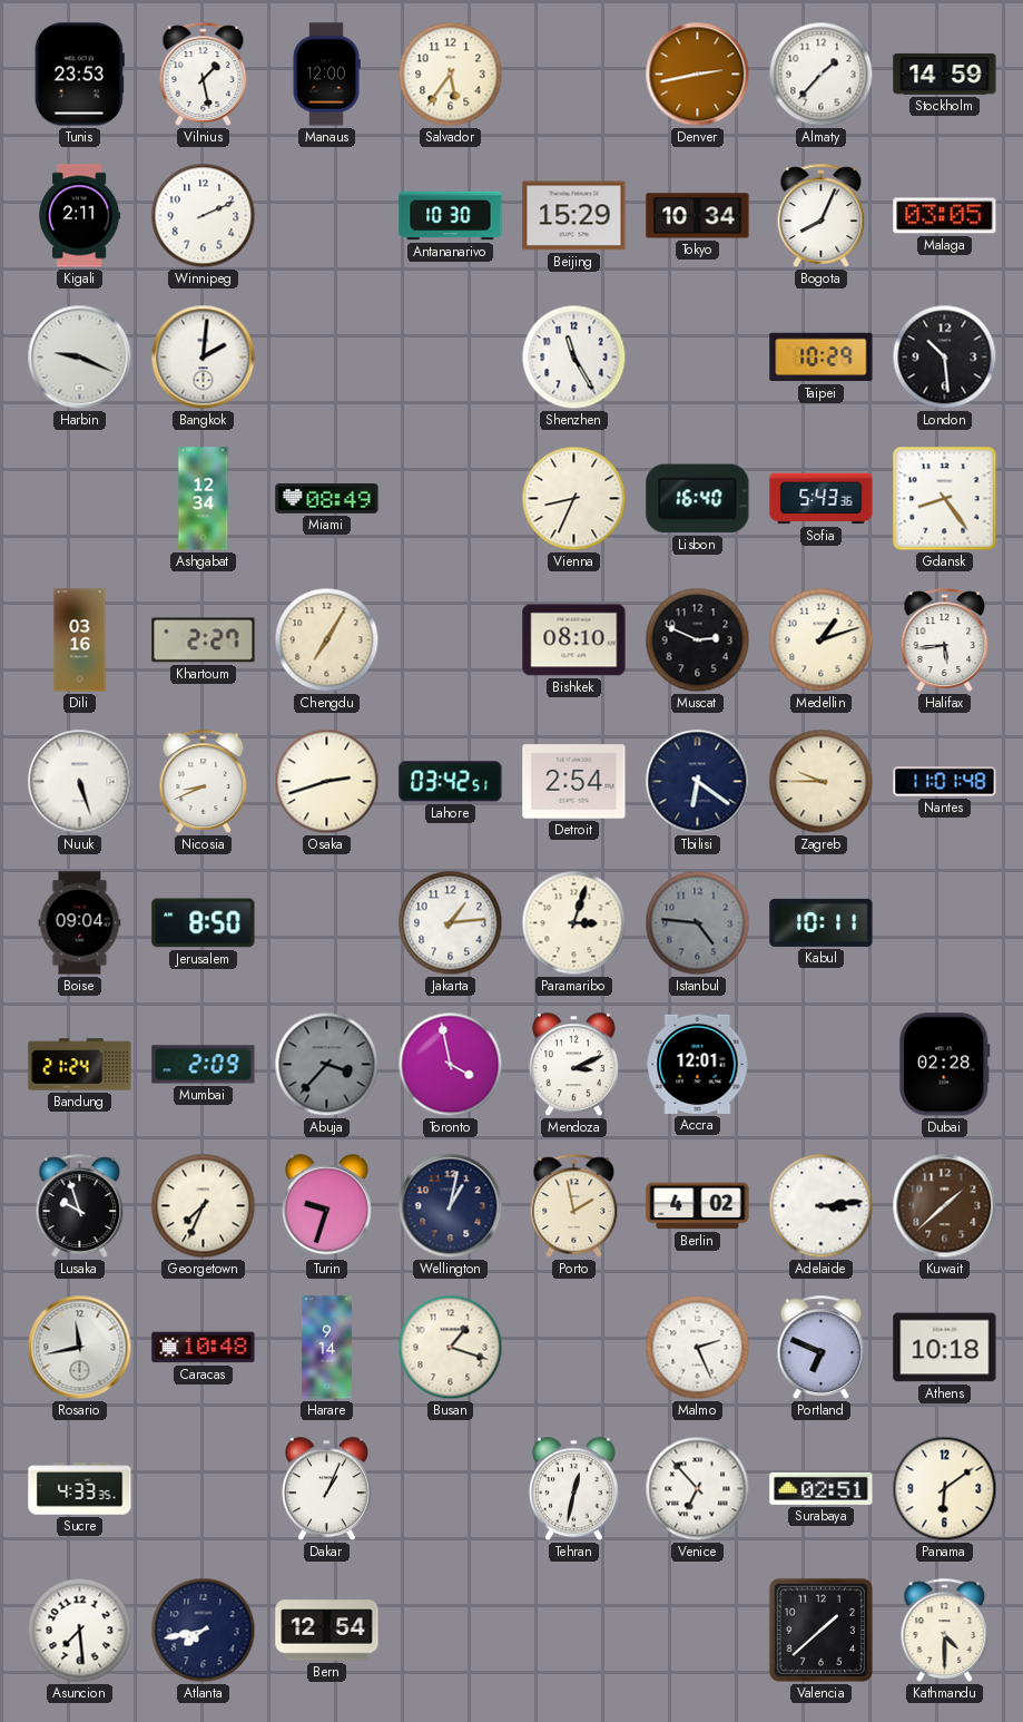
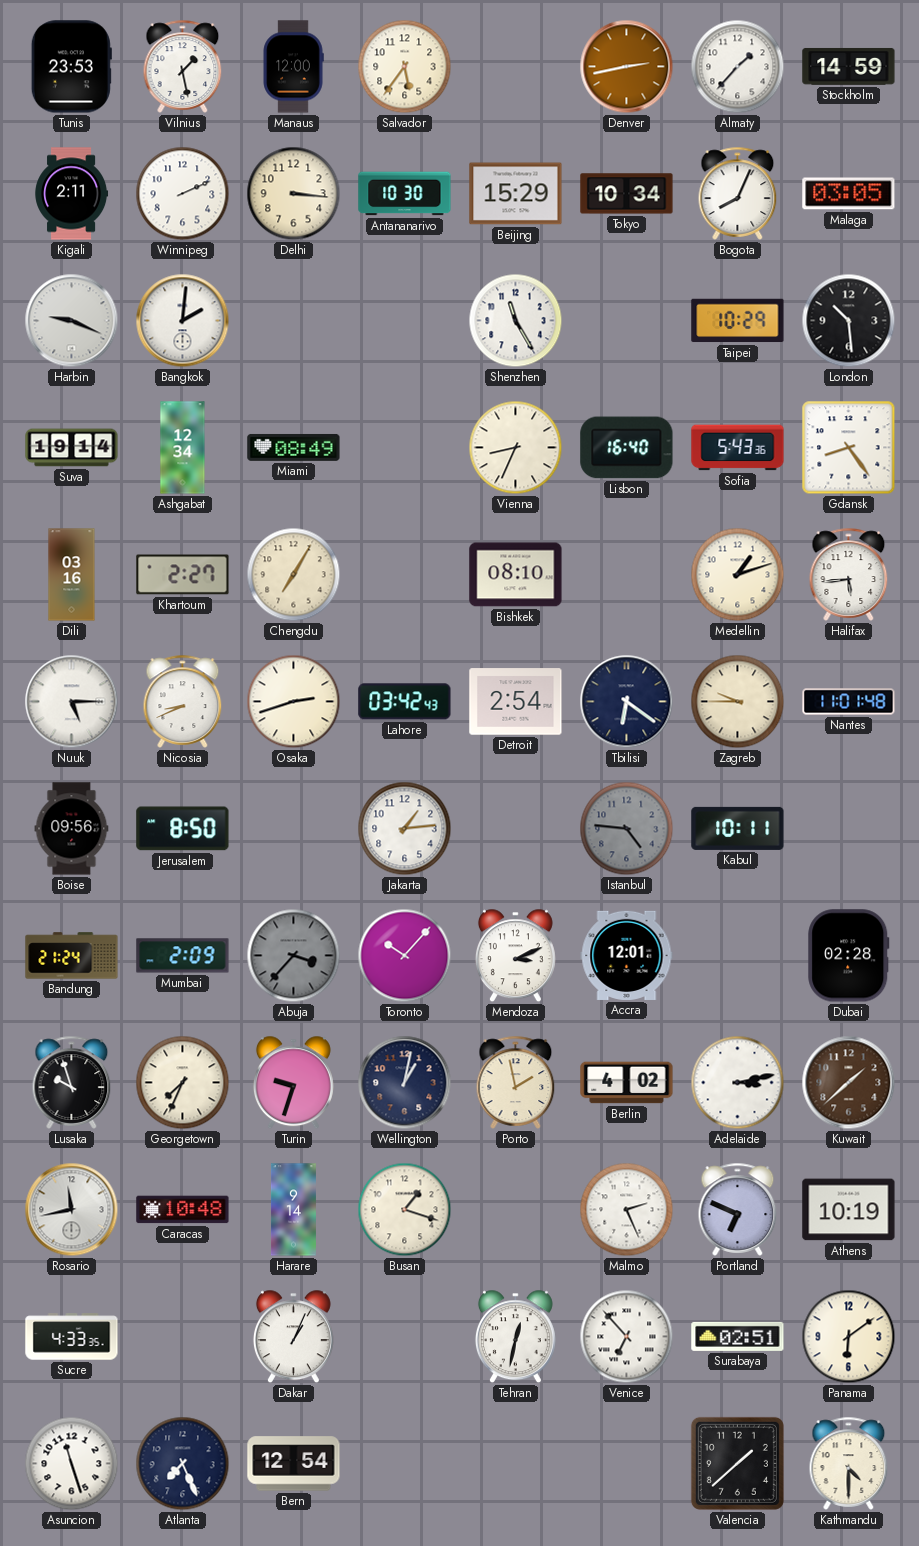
Delhi: none -> 3:16
Suva: none -> 19:14
Muscat: 2:49 -> none
Nuuk: 5:27 -> 5:15
Lahore: 03:42:51 -> 03:42:43
Boise: 09:04 -> 09:56
Paramaribo: 3:03 -> none
Toronto: 3:58 -> 10:07
Adelaide: 3:14 -> 3:13
Athens: 10:18 -> 10:19
Asuncion: 7:29 -> 11:27
Atlanta: 7:43 -> 7:26
